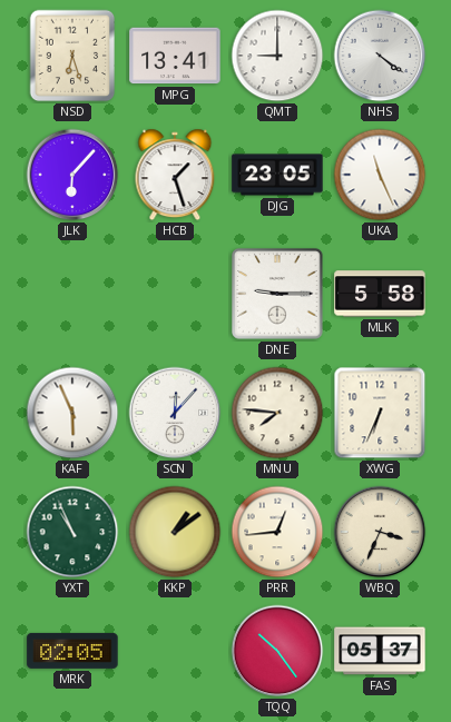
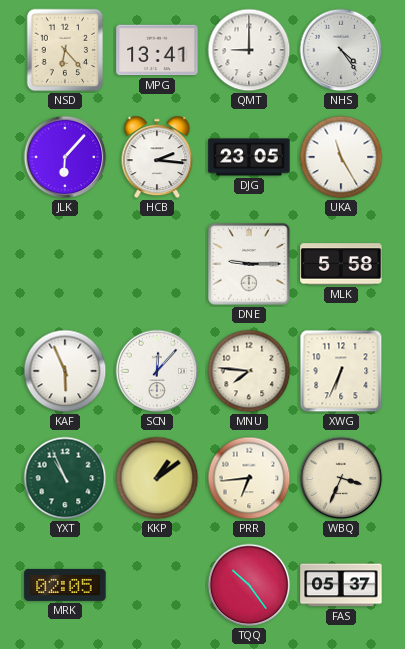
NSD: 6:27 -> 6:23
NHS: 4:21 -> 4:24
HCB: 1:27 -> 2:16
UKA: 11:26 -> 11:25
PRR: 12:44 -> 6:44
